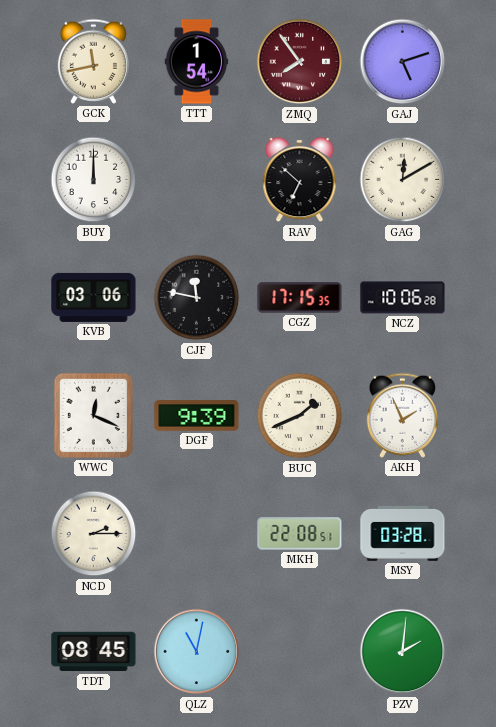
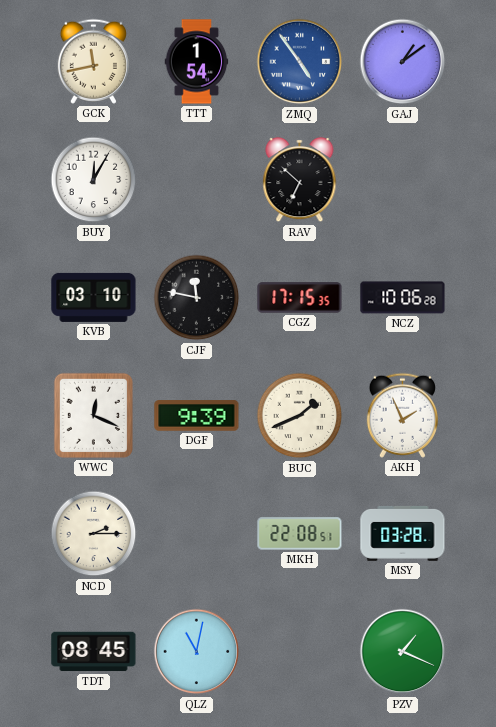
ZMQ: 7:54 -> 4:54
ZMQ dial: burgundy -> blue
GAJ: 5:12 -> 1:09
BUY: 12:00 -> 12:05
GAG: 12:10 -> none
KVB: 03:06 -> 03:10
PZV: 2:01 -> 1:19
